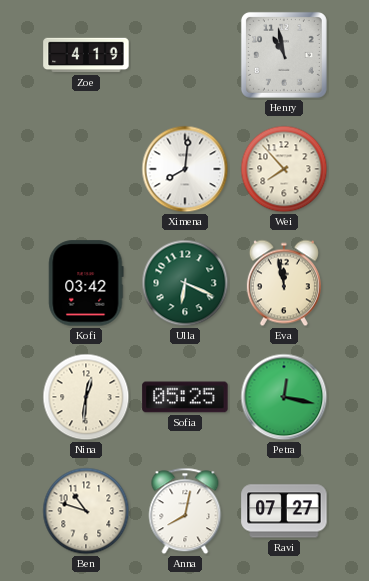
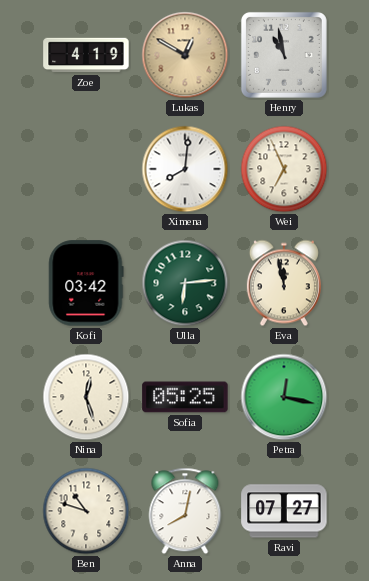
Lukas: none -> 12:50
Wei: 7:53 -> 6:56
Ulla: 6:19 -> 6:14
Nina: 12:31 -> 12:27
